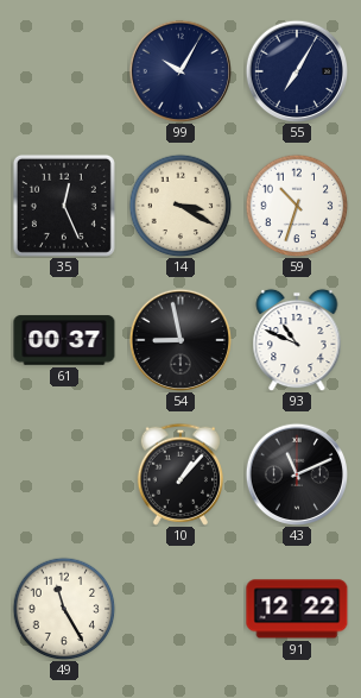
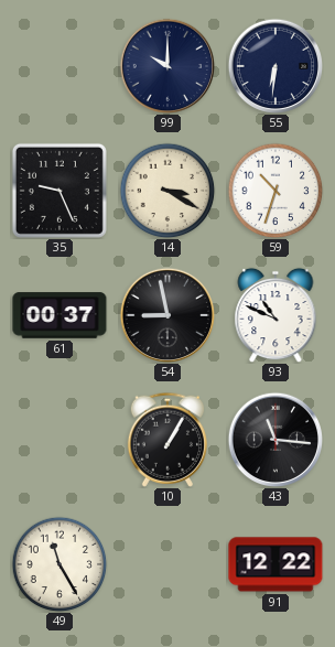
99: 10:05 -> 10:00
55: 7:05 -> 6:31
35: 12:26 -> 9:26
10: 1:07 -> 1:05
43: 11:11 -> 11:16
